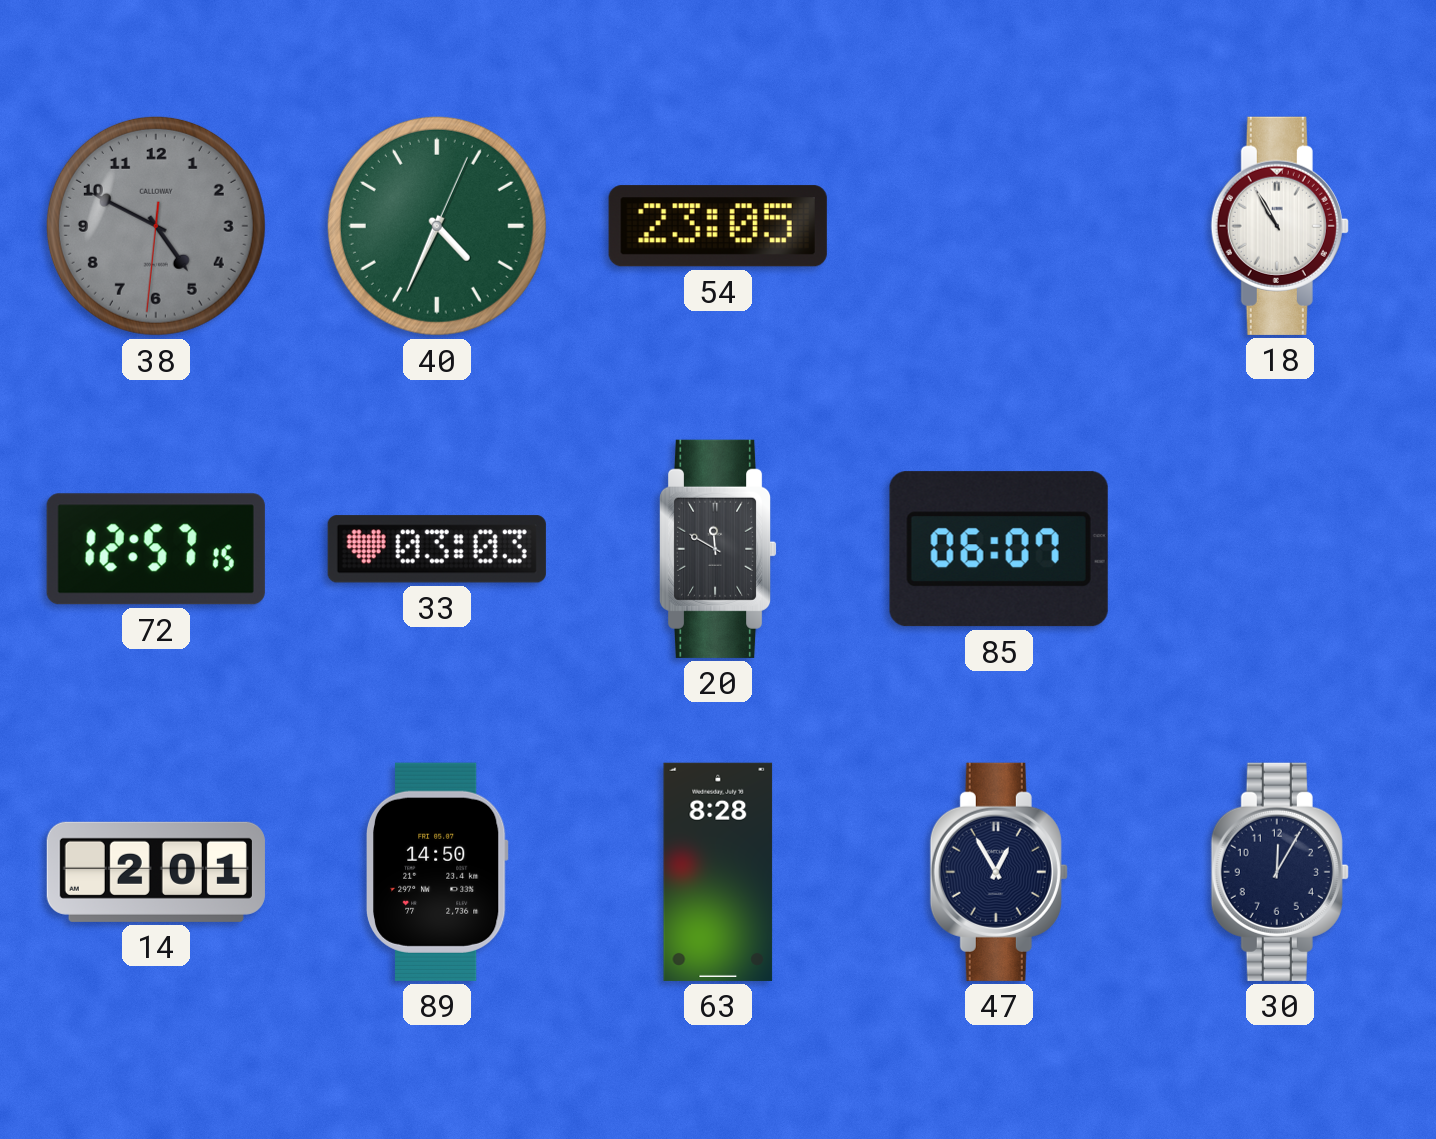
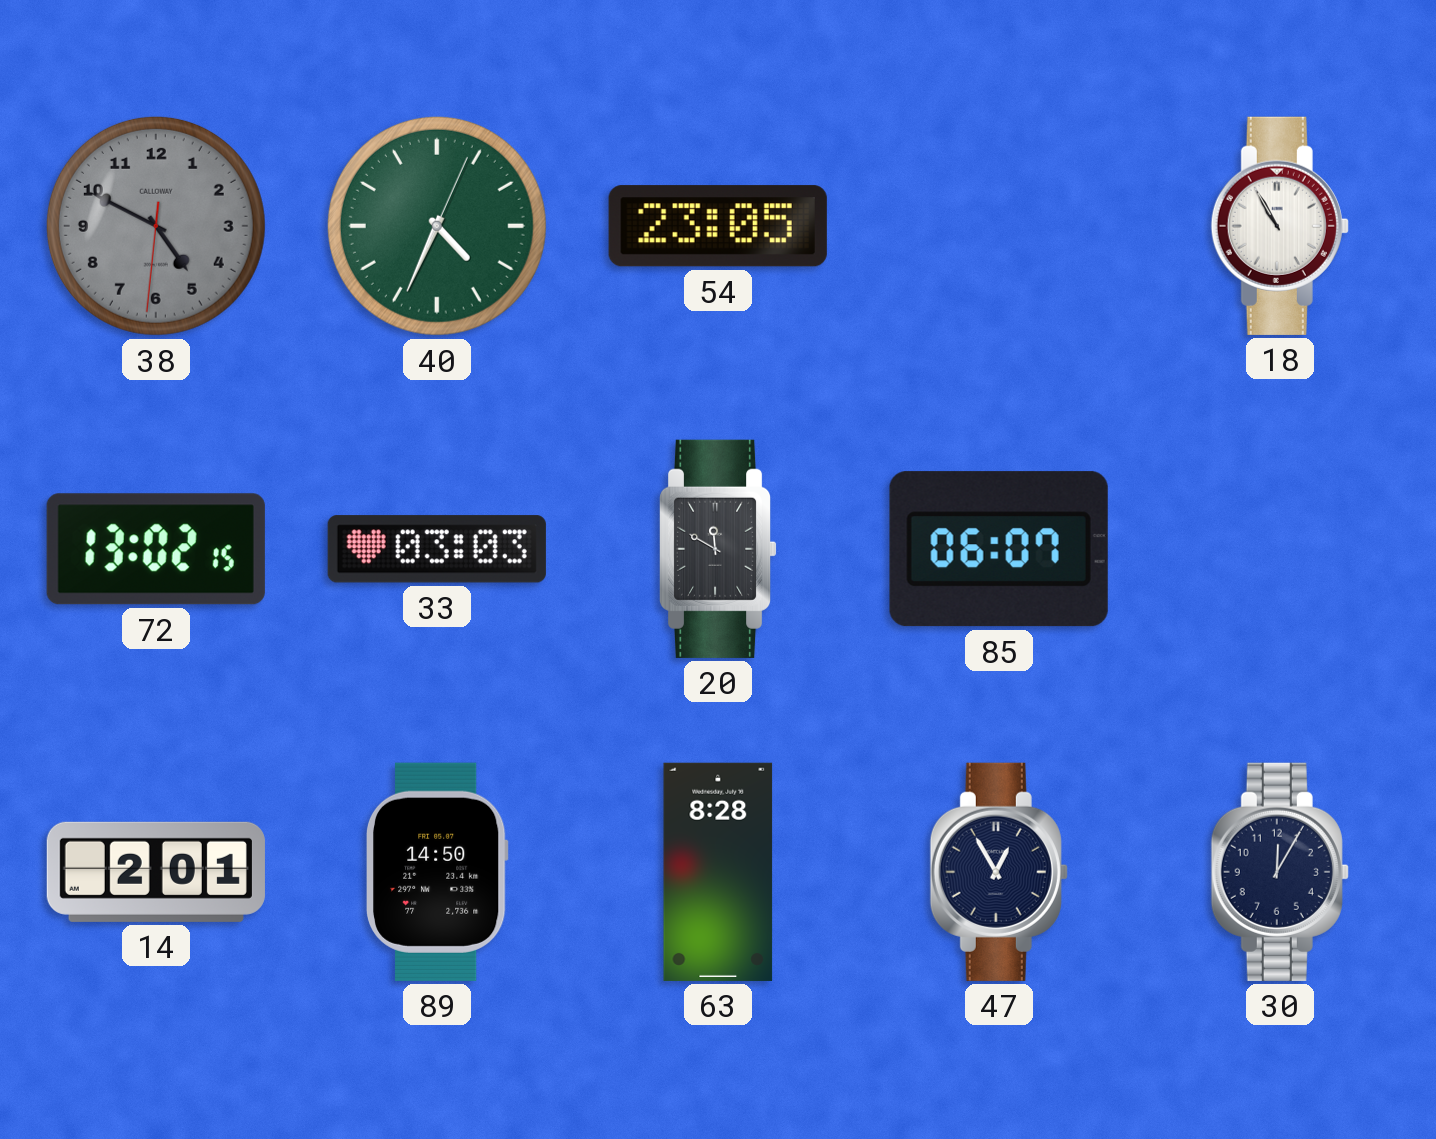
72: 12:57 -> 13:02
